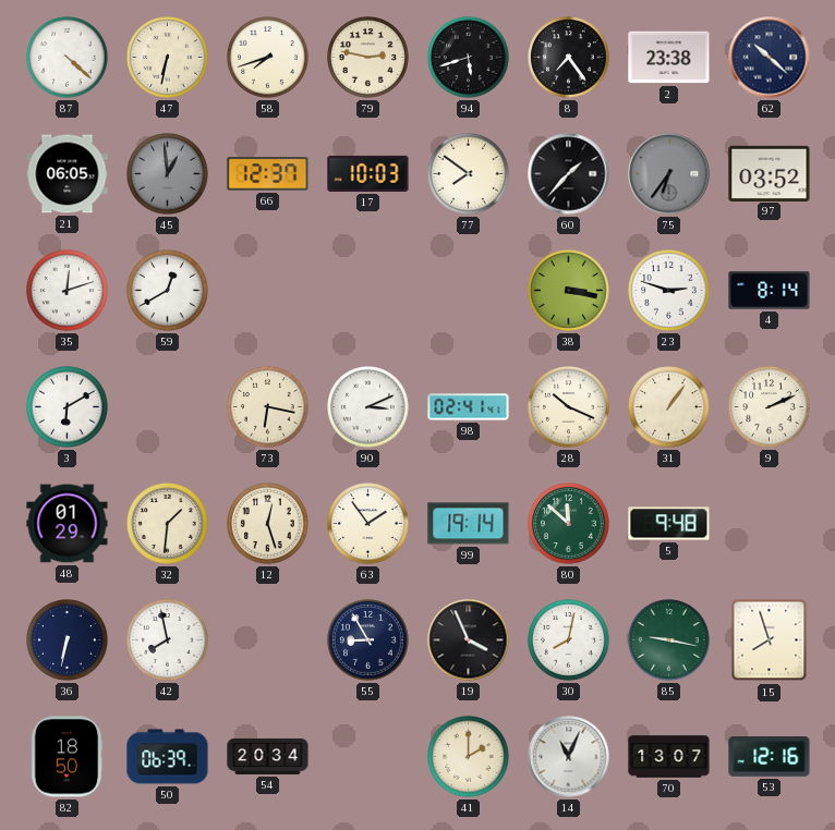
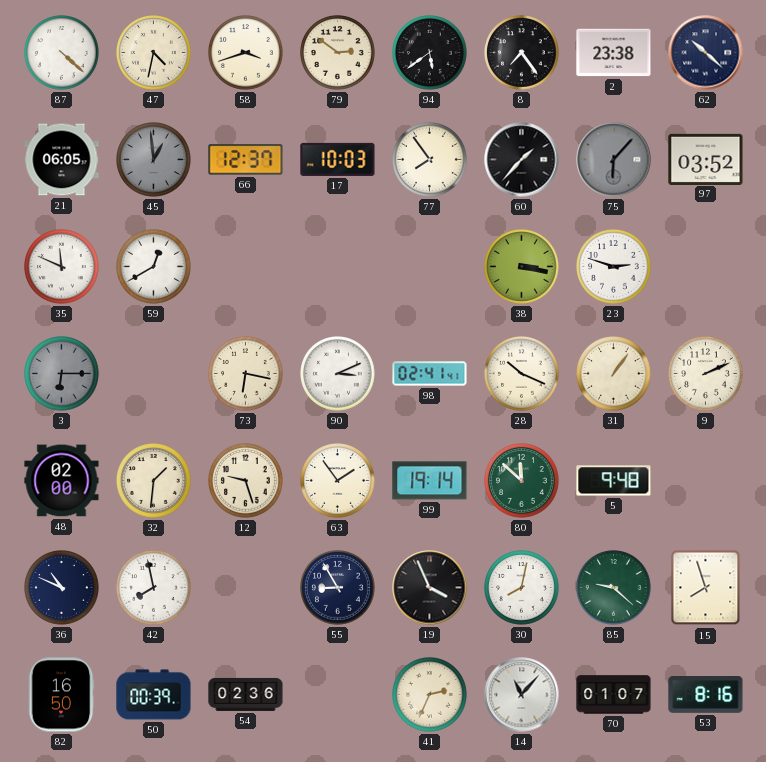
47: 6:32 -> 4:32
58: 7:42 -> 3:42
79: 2:47 -> 2:51
94: 5:42 -> 5:39
77: 7:51 -> 7:54
75: 6:36 -> 6:07
35: 12:12 -> 11:49
4: 8:14 -> none
3: 6:10 -> 6:15
3 dial: white -> grey
48: 01:29 -> 02:00
12: 12:27 -> 9:27
36: 6:32 -> 10:49
85: 9:17 -> 9:22
82: 18:50 -> 16:50
50: 06:39 -> 00:39
54: 20:34 -> 02:36
41: 2:00 -> 2:34
14: 11:04 -> 11:07
70: 13:07 -> 01:07
53: 12:16 -> 8:16
